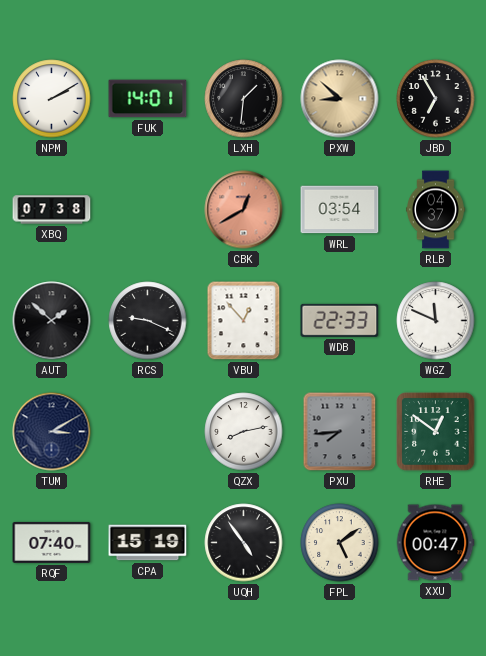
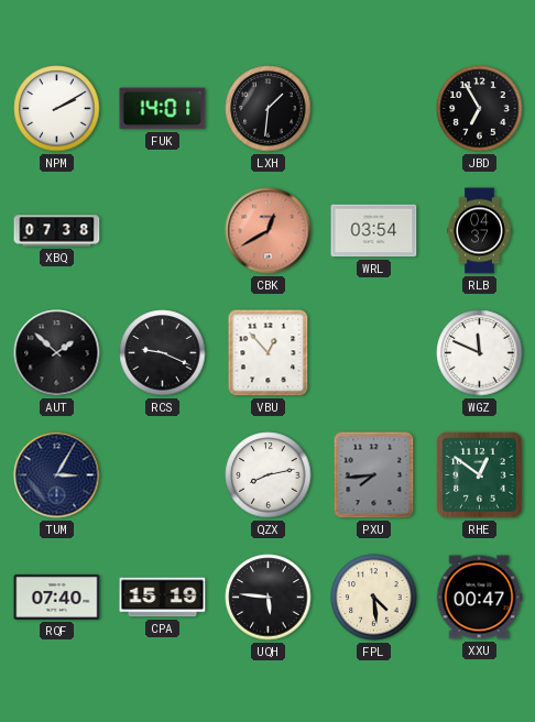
PXW: 8:52 -> none
WDB: 22:33 -> none
TUM: 3:10 -> 3:05
UQH: 4:54 -> 5:46
FPL: 5:09 -> 4:29
